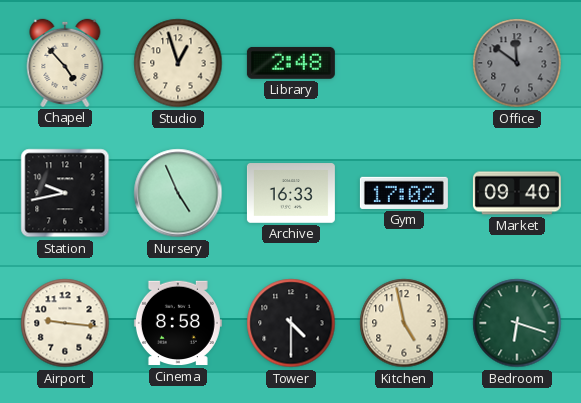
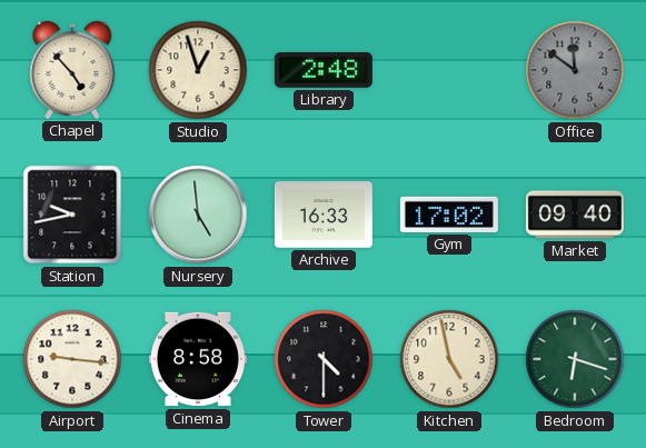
Nursery: 4:56 -> 4:59
